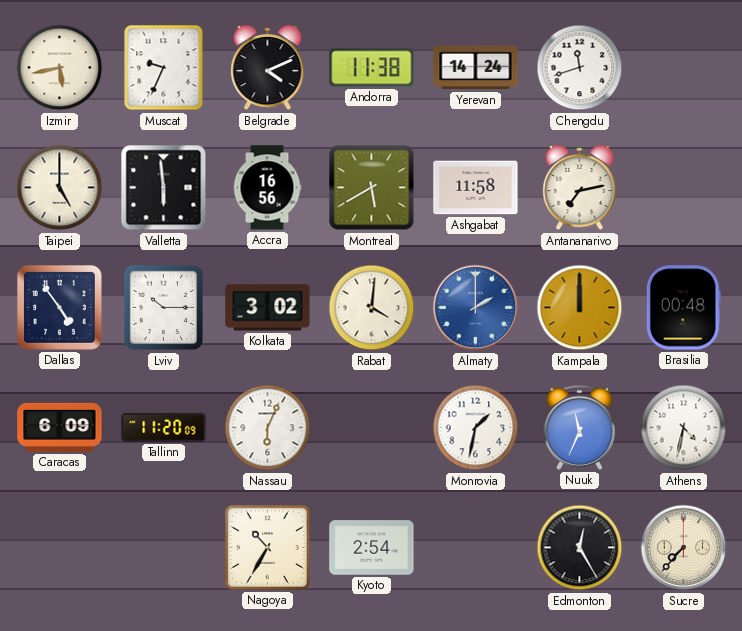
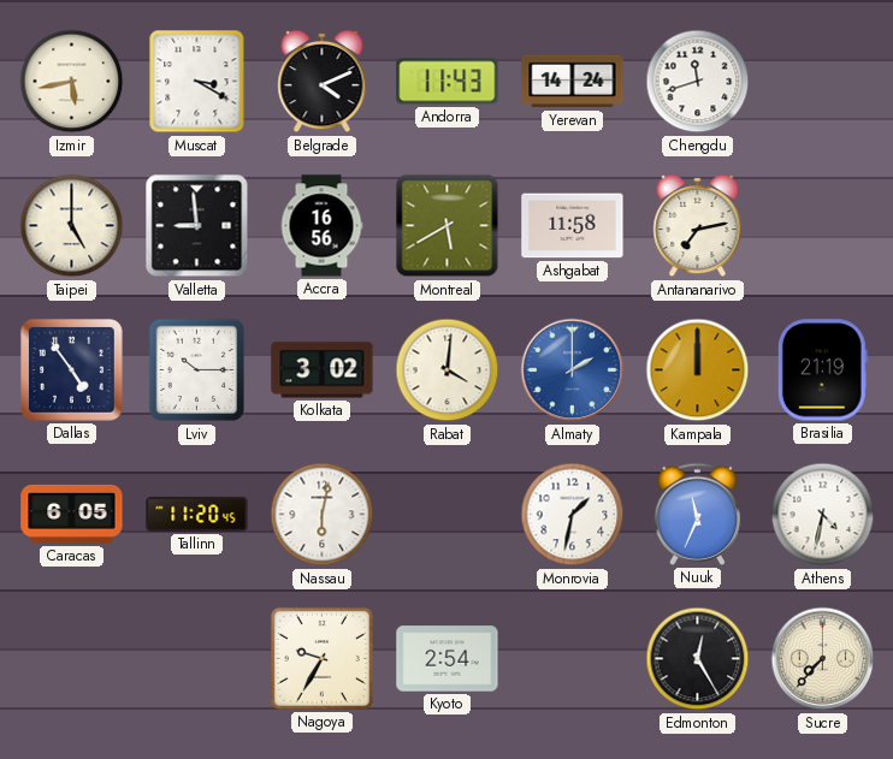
Muscat: 9:34 -> 3:20
Andorra: 11:38 -> 11:43
Valletta: 5:59 -> 8:59
Brasilia: 00:48 -> 21:19
Caracas: 6:09 -> 6:05
Tallinn: 11:20:09 -> 11:20:45
Nassau: 6:04 -> 6:02
Nagoya: 10:35 -> 9:35
